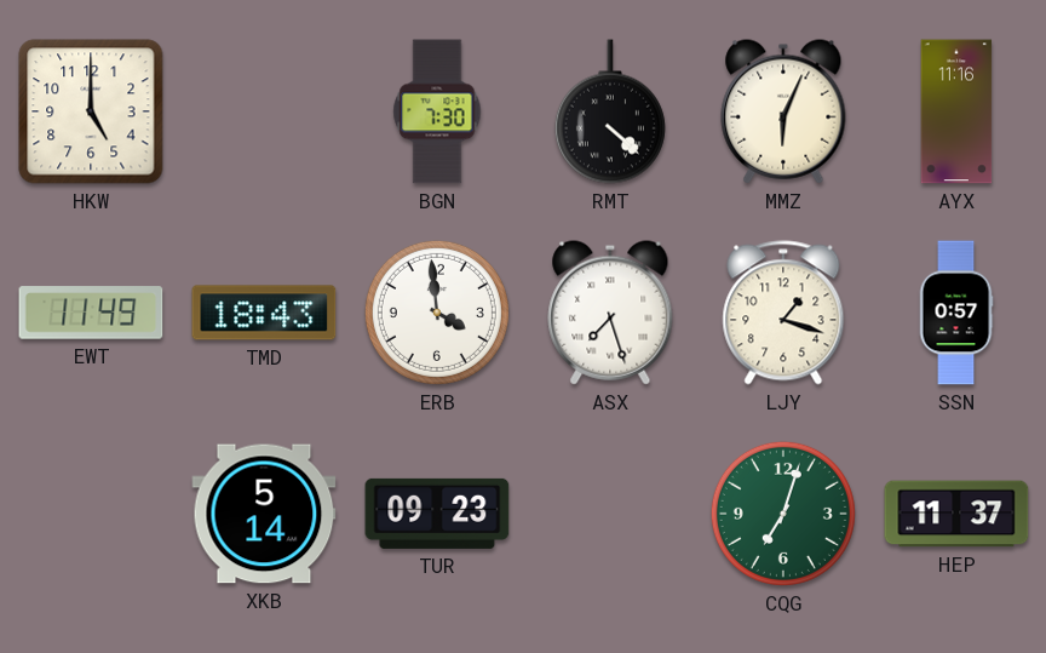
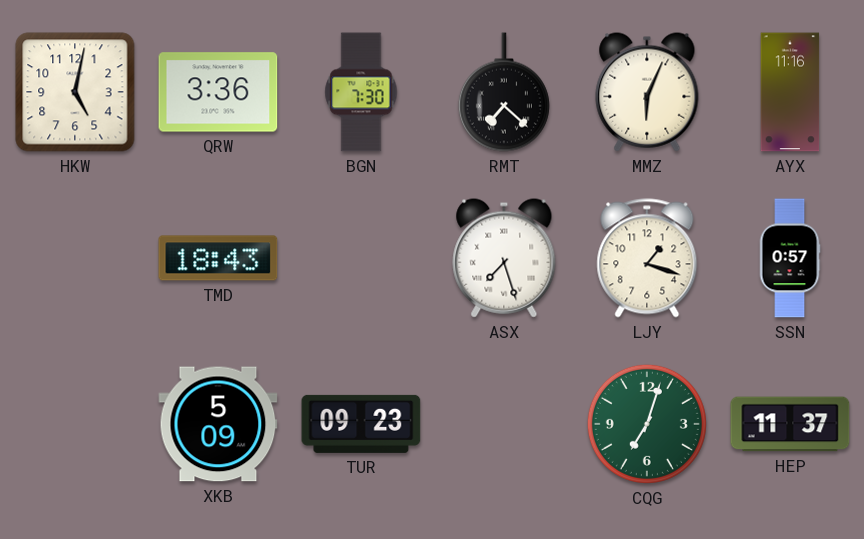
HKW: 5:00 -> 5:02
QRW: none -> 3:36
RMT: 4:22 -> 7:22
EWT: 11:49 -> none
ERB: 3:59 -> none
XKB: 5:14 -> 5:09
